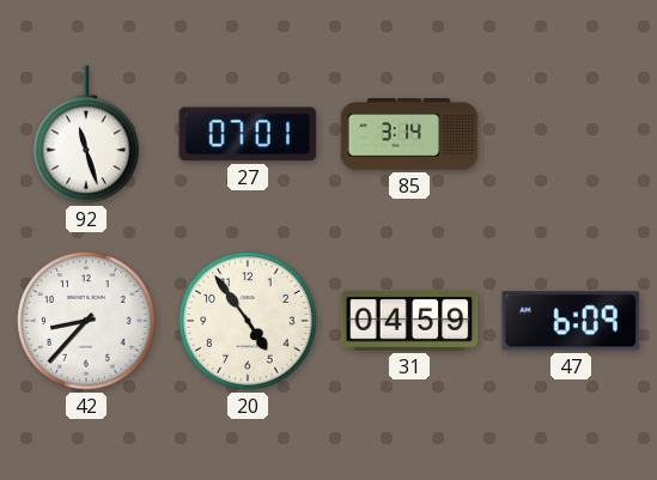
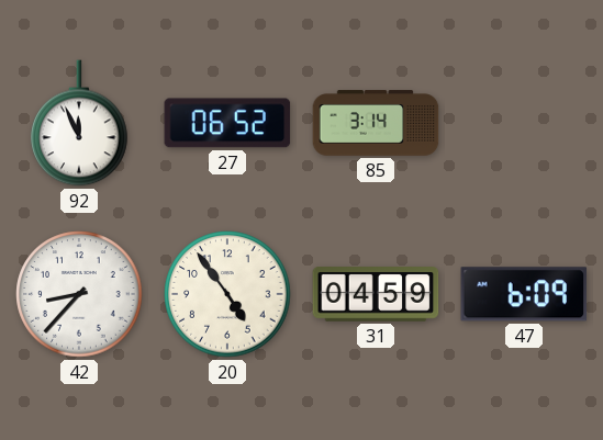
92: 11:27 -> 11:56
27: 07:01 -> 06:52
